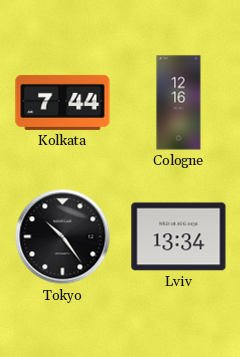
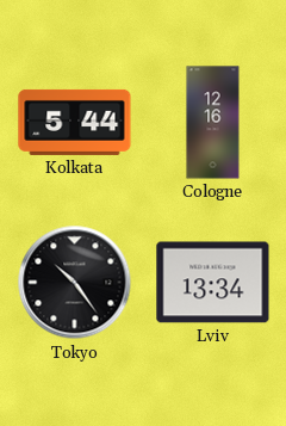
Kolkata: 7:44 -> 5:44
